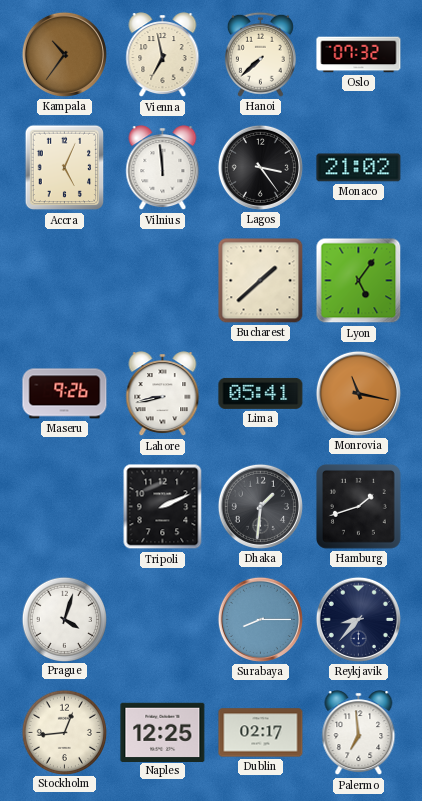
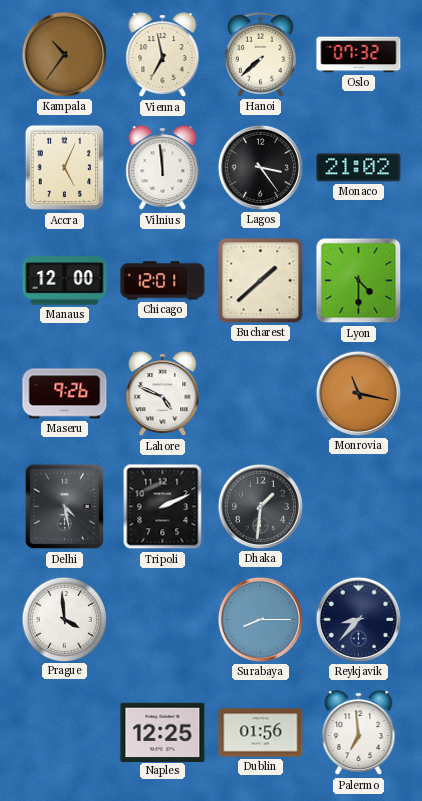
Manaus: none -> 12:00
Chicago: none -> 12:01
Lyon: 5:06 -> 4:30
Lahore: 8:43 -> 4:49
Lima: 05:41 -> none
Delhi: none -> 4:28
Hamburg: 1:42 -> none
Prague: 4:03 -> 3:59
Stockholm: 12:44 -> none
Dublin: 02:17 -> 01:56
